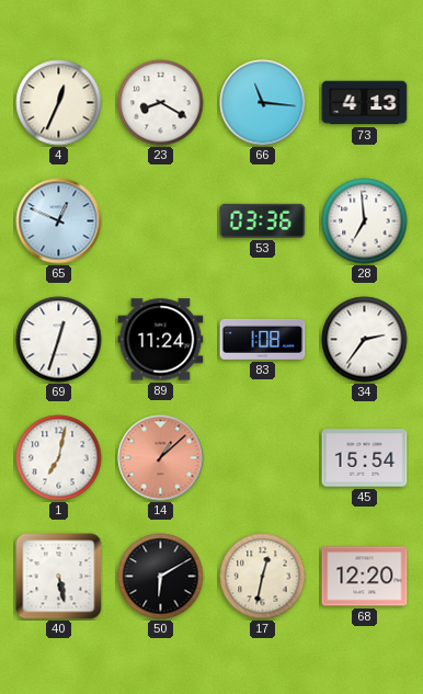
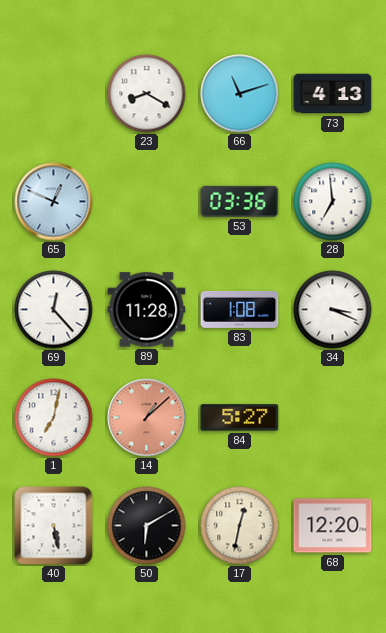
4: 12:34 -> none
66: 11:16 -> 11:12
69: 12:33 -> 12:23
89: 11:24 -> 11:28
34: 2:36 -> 3:19
84: none -> 5:27
45: 15:54 -> none
